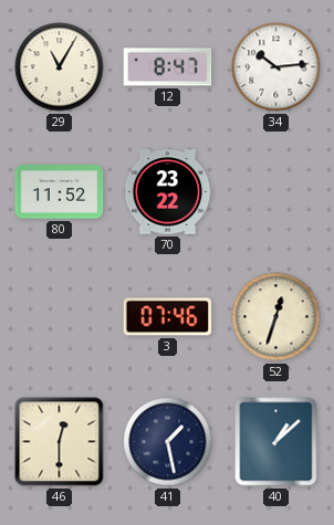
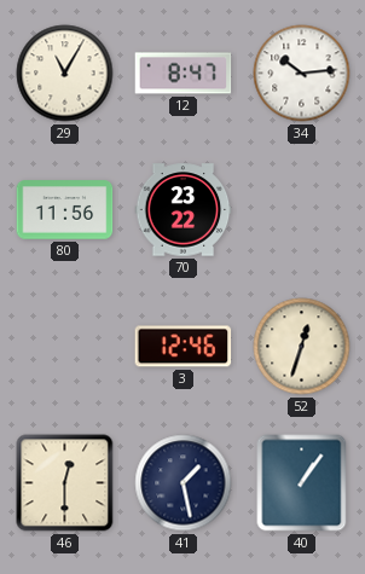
80: 11:52 -> 11:56
3: 07:46 -> 12:46
40: 1:08 -> 1:06
